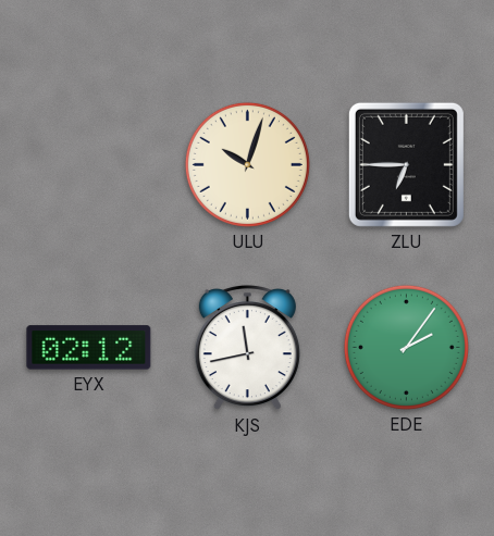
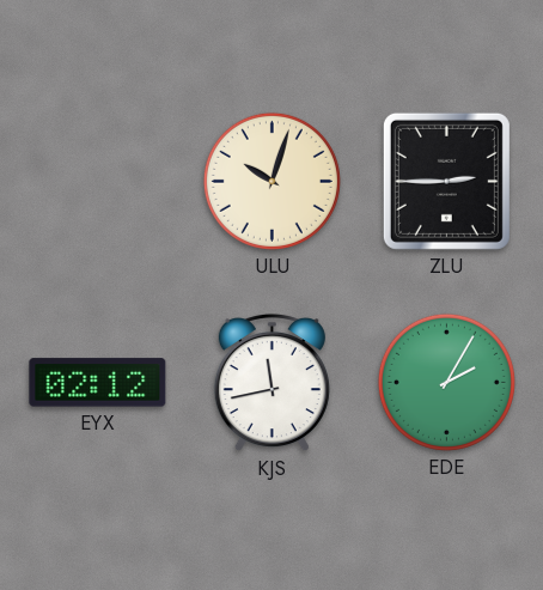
ZLU: 6:45 -> 2:45
EDE: 2:06 -> 2:05
